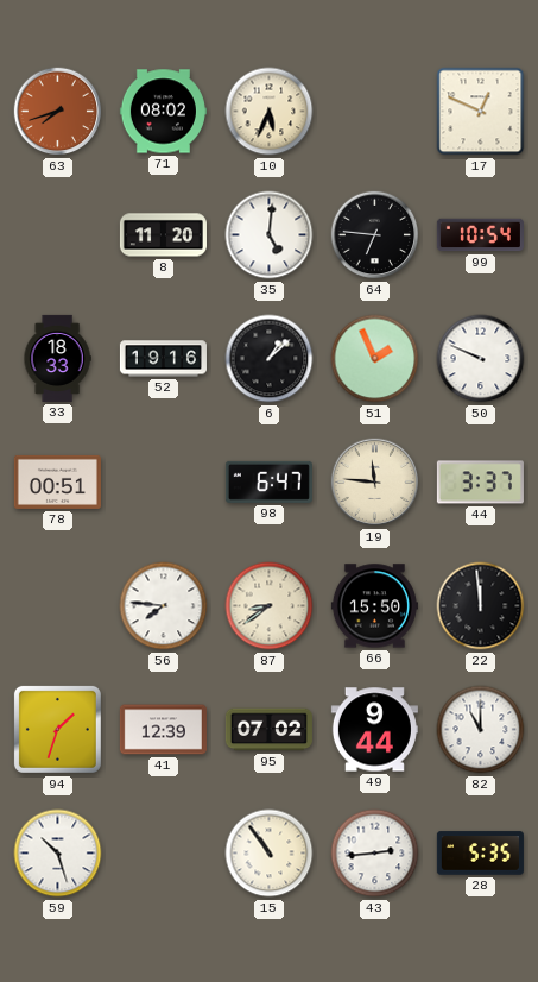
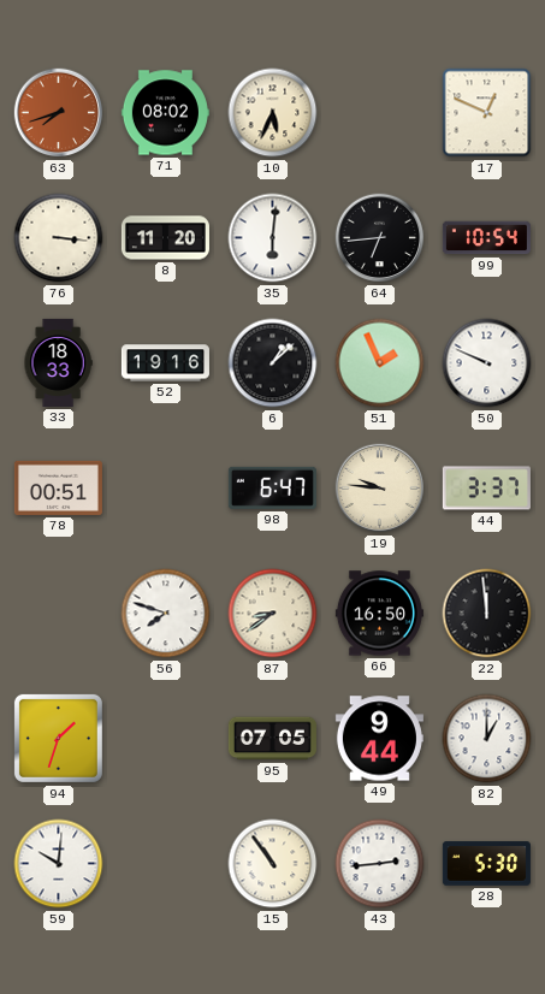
76: none -> 3:16
35: 5:01 -> 6:01
64: 6:46 -> 6:44
19: 11:46 -> 9:46
56: 7:46 -> 7:48
66: 15:50 -> 16:50
41: 12:39 -> none
95: 07:02 -> 07:05
82: 11:00 -> 1:00
59: 10:27 -> 10:01
28: 5:35 -> 5:30
